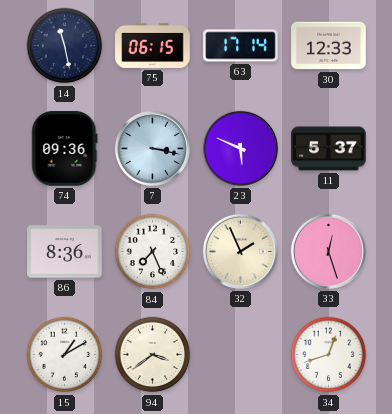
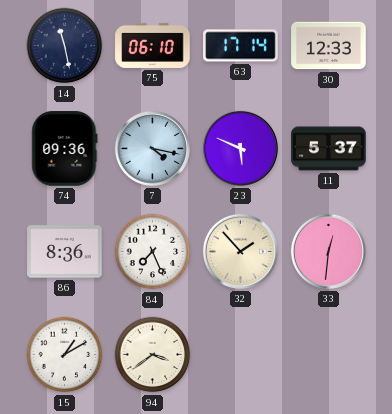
75: 06:15 -> 06:10
7: 3:17 -> 4:17
32: 1:56 -> 1:53
33: 12:27 -> 12:31
34: 12:42 -> none
